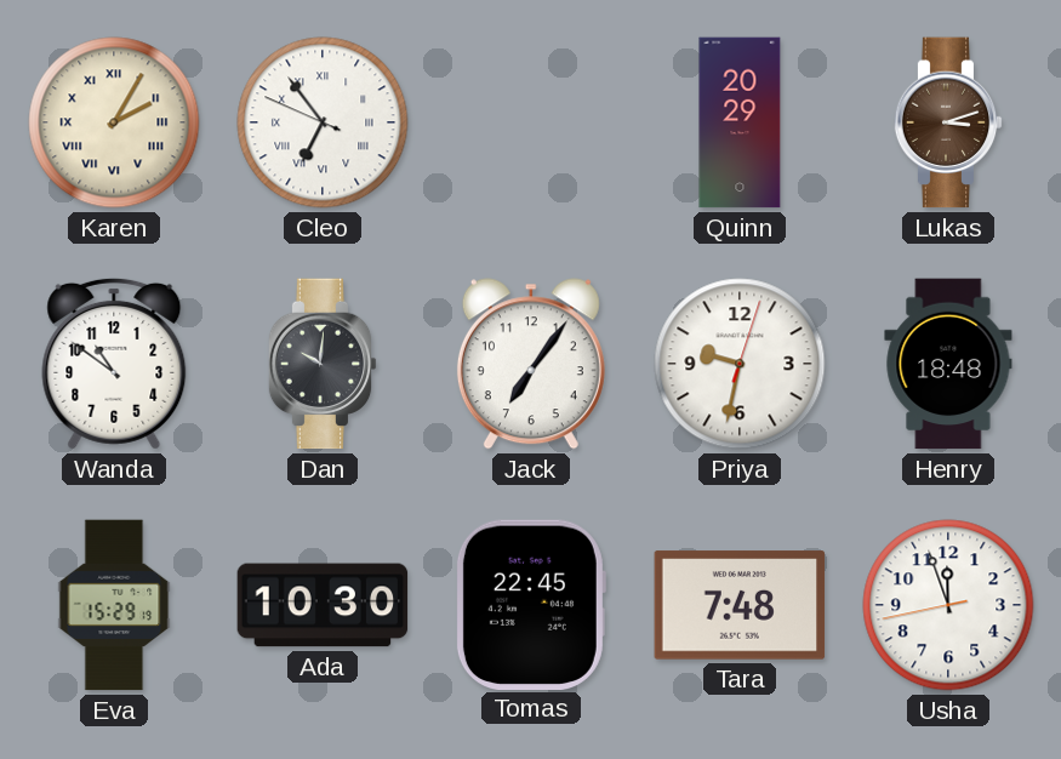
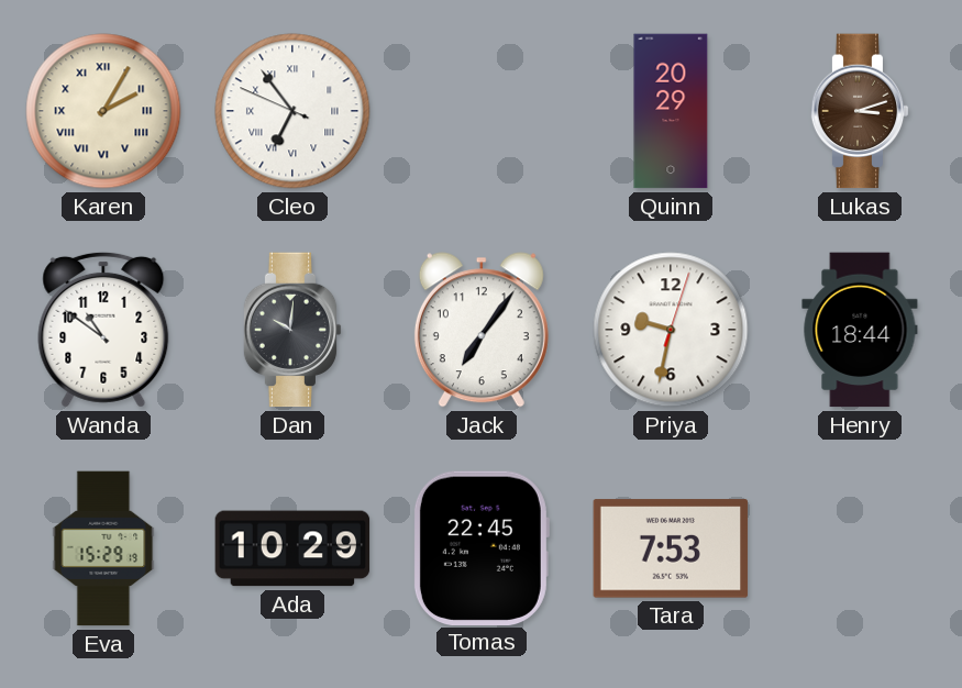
Henry: 18:48 -> 18:44
Ada: 10:30 -> 10:29
Tara: 7:48 -> 7:53
Usha: 11:56 -> none
